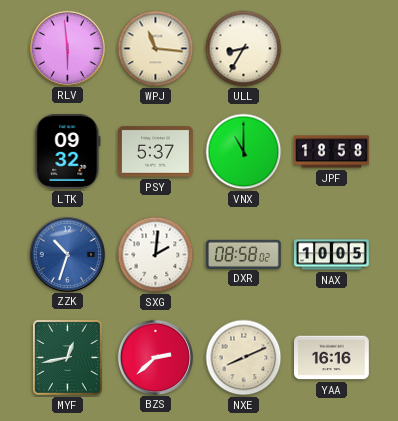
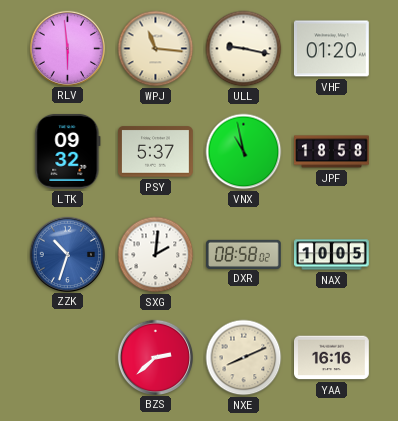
ULL: 8:35 -> 9:17
VHF: none -> 01:20
VNX: 11:00 -> 10:58
MYF: 12:43 -> none
